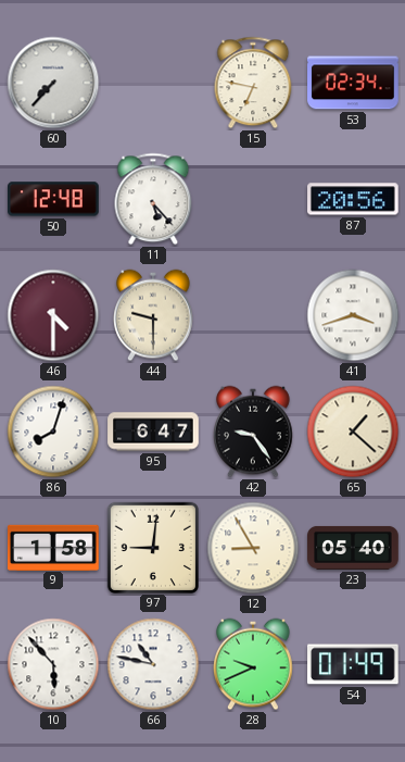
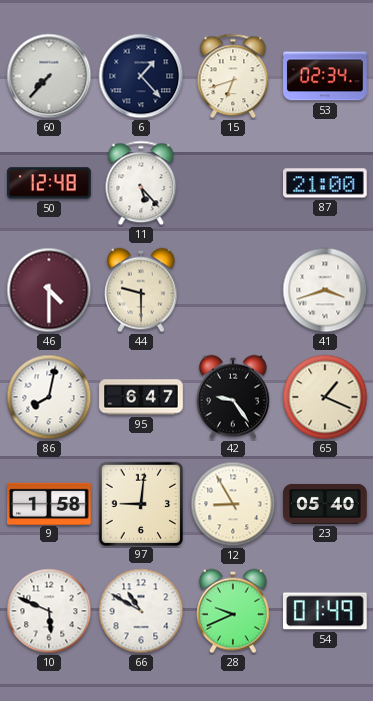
6: none -> 1:23
15: 6:47 -> 6:42
87: 20:56 -> 21:00
86: 8:03 -> 8:02
65: 1:22 -> 1:19
10: 5:53 -> 5:49
66: 10:47 -> 10:50
